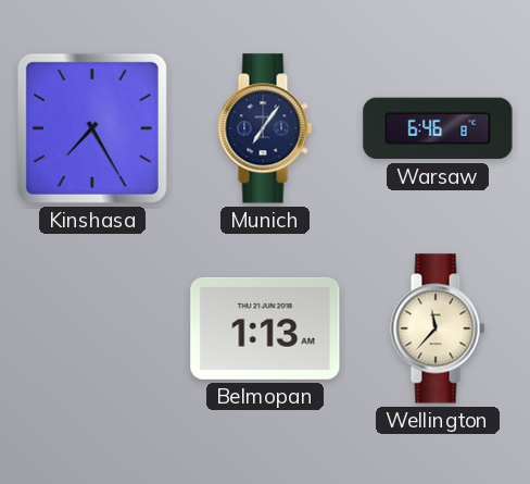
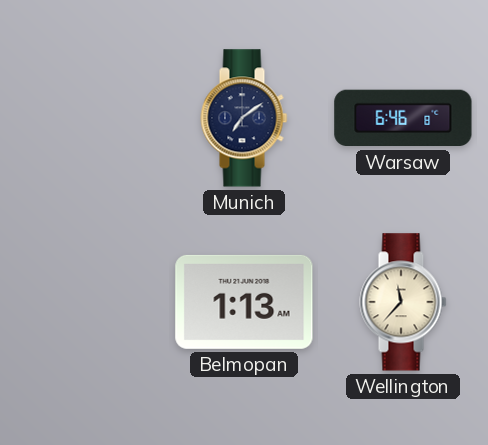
Kinshasa: 7:25 -> none
Munich: 7:06 -> 7:09
